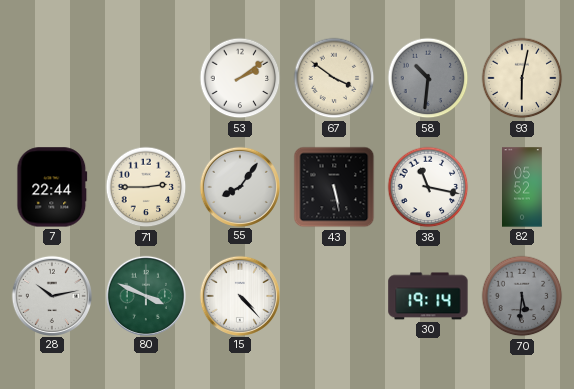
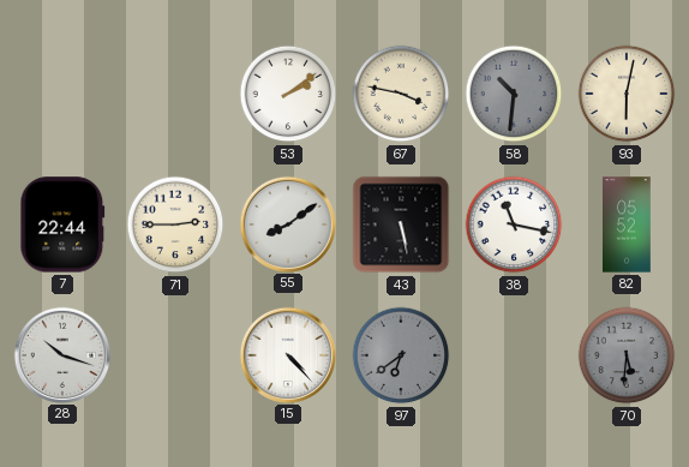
67: 3:51 -> 3:47
55: 8:06 -> 8:09
28: 10:13 -> 10:18
80: 3:49 -> none
97: none -> 6:39
30: 19:14 -> none
